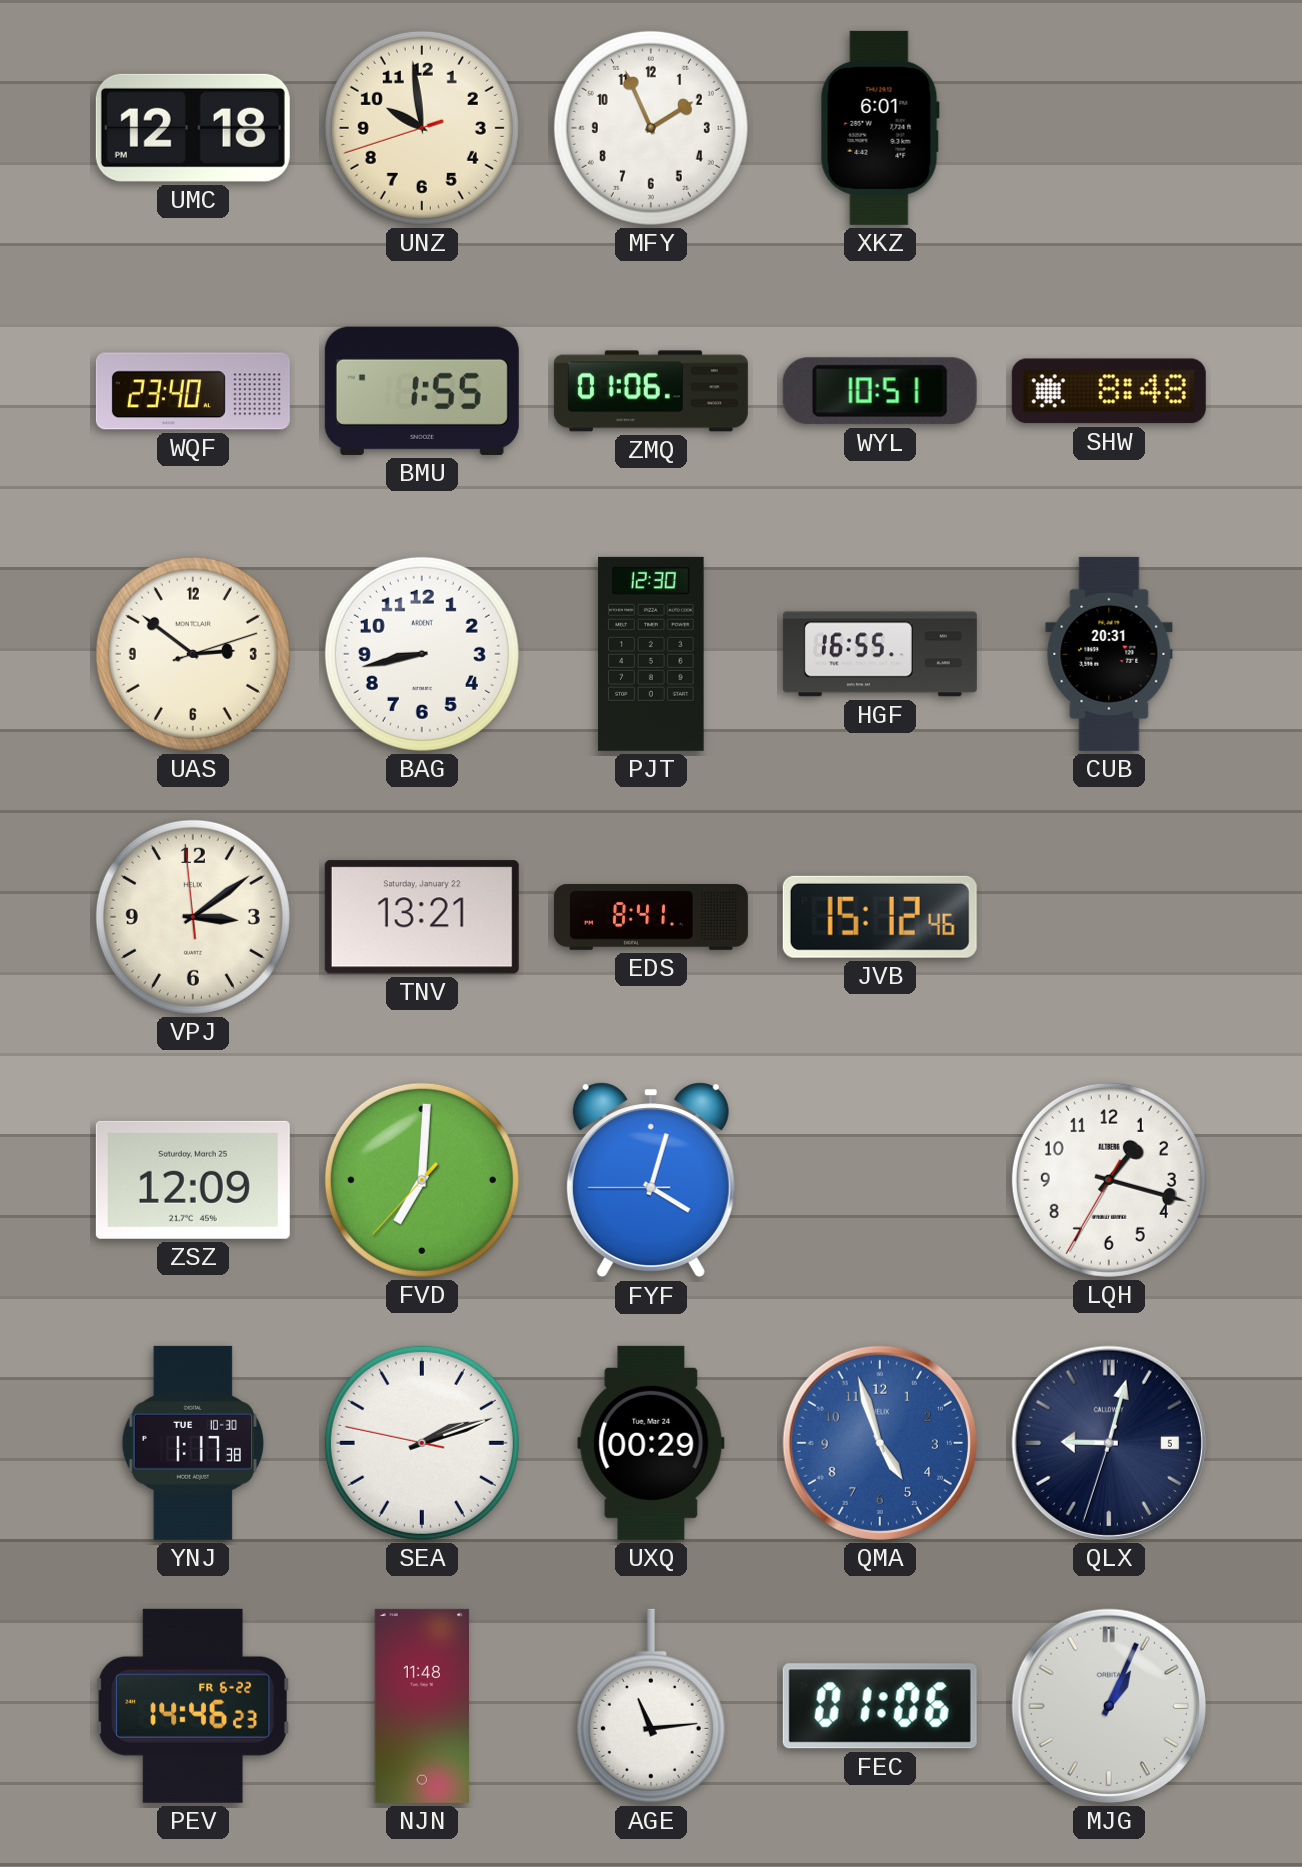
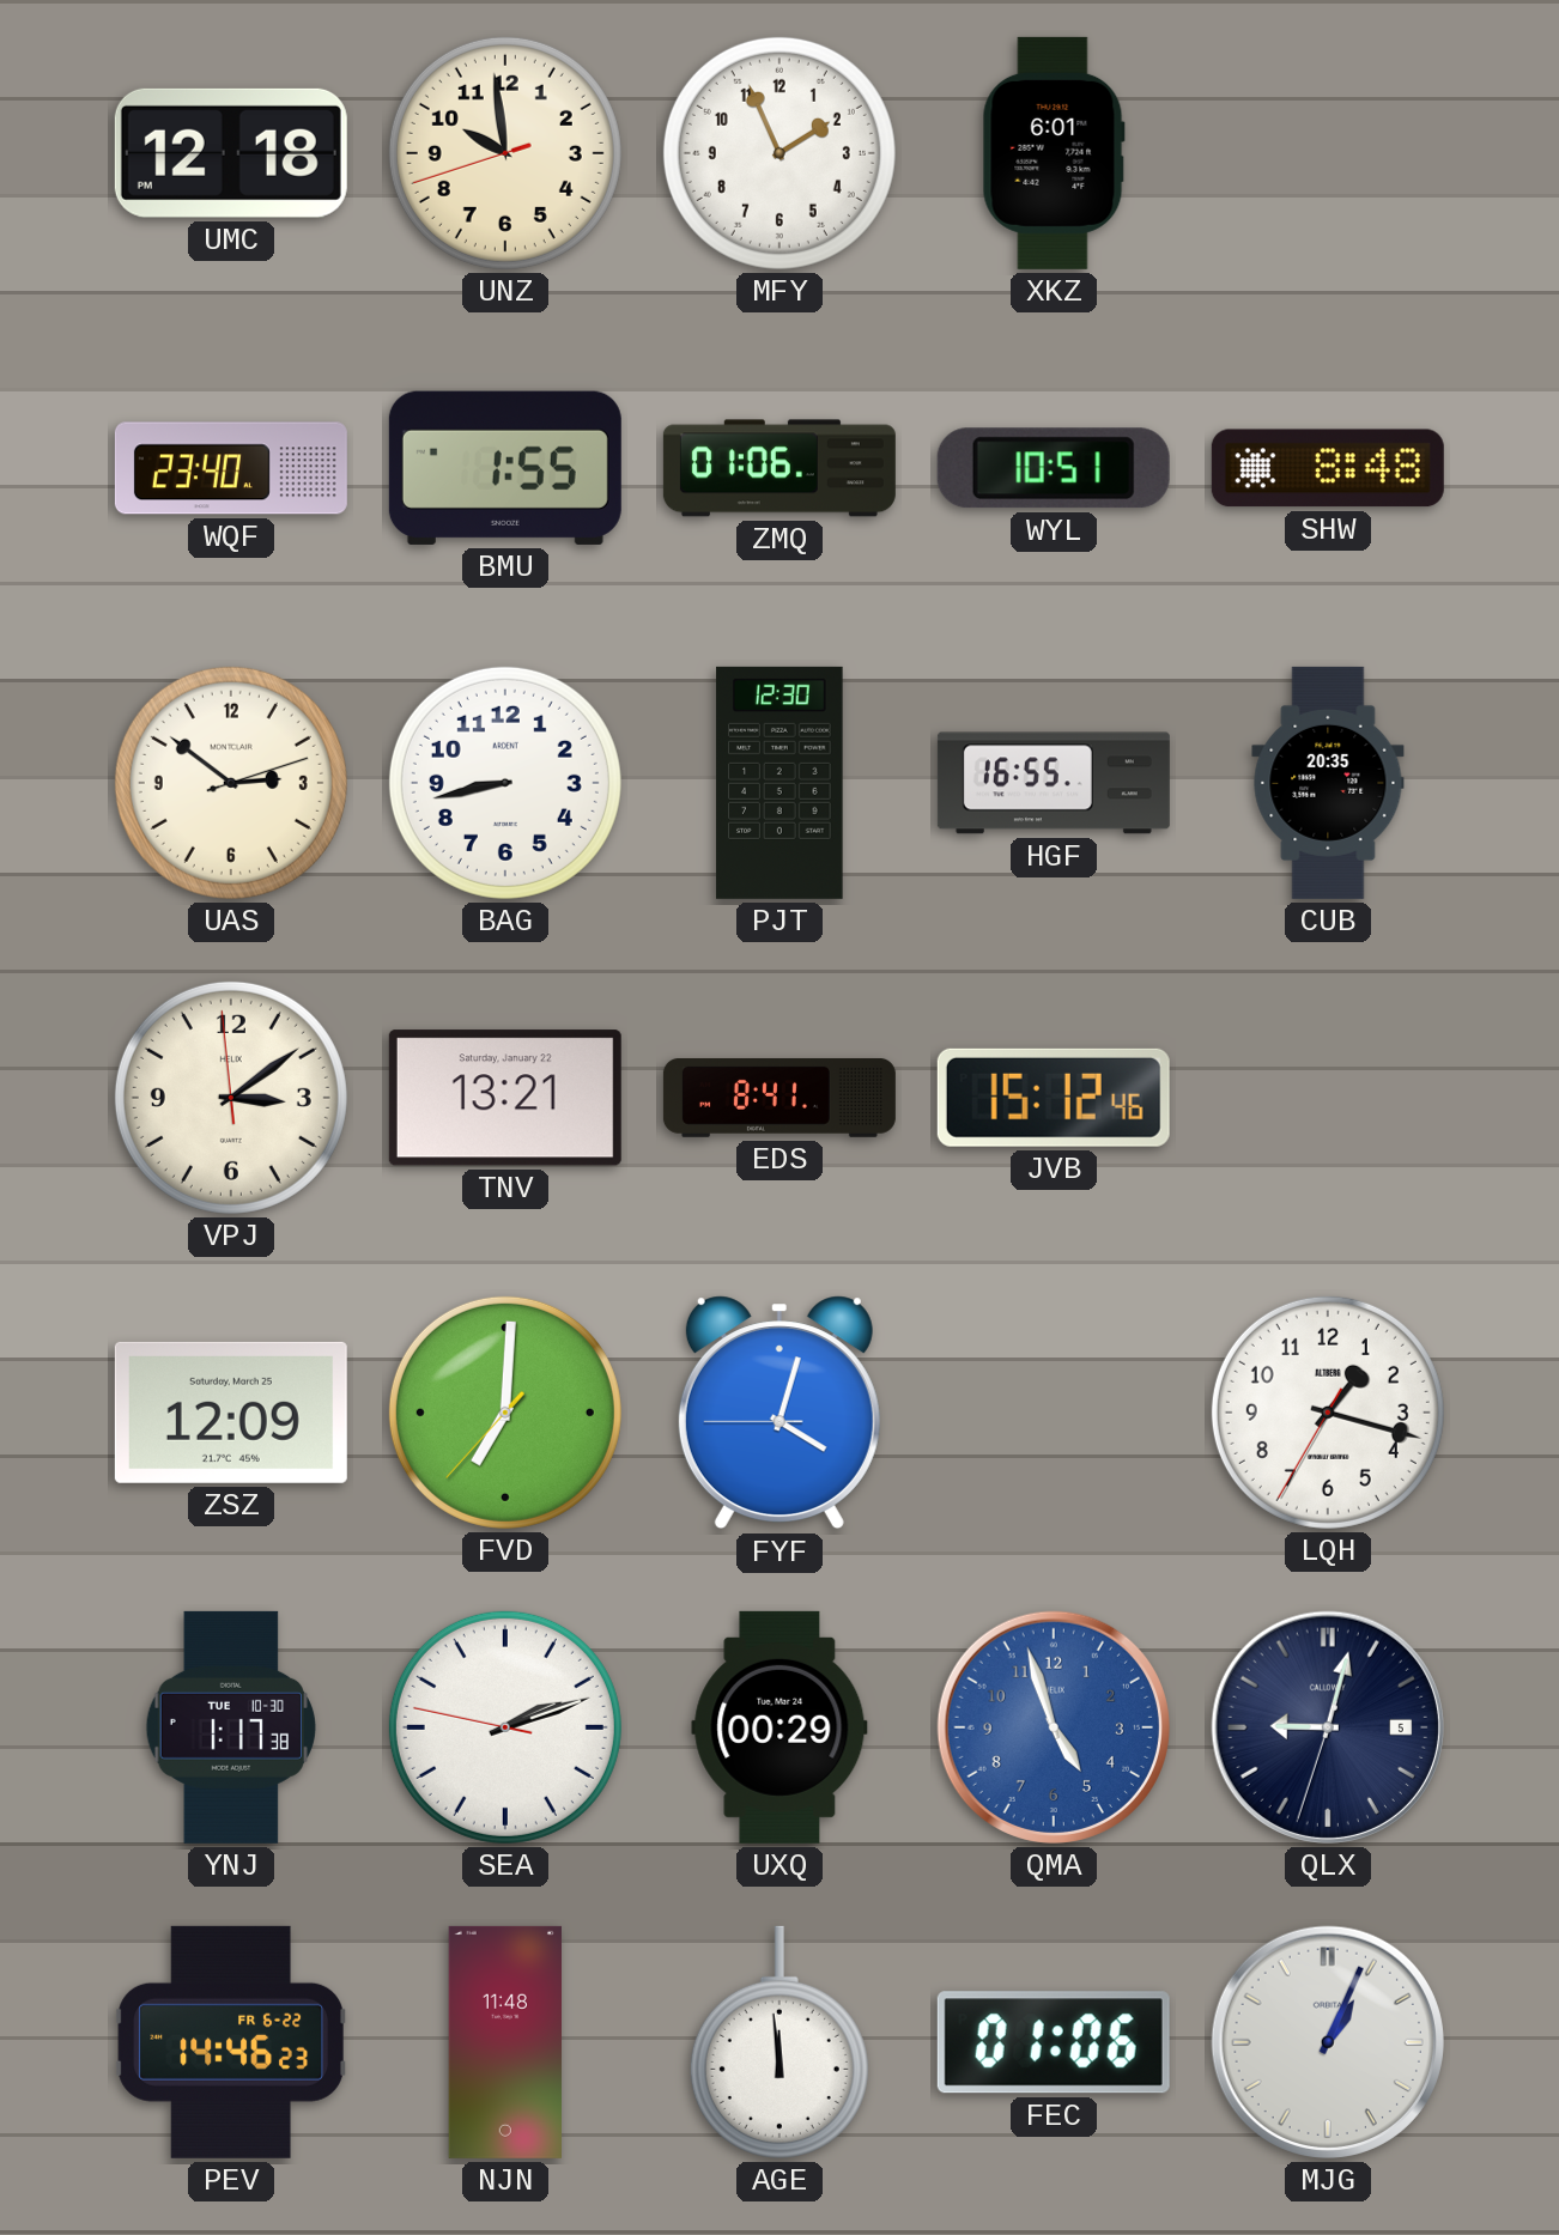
CUB: 20:31 -> 20:35
AGE: 11:14 -> 11:59
